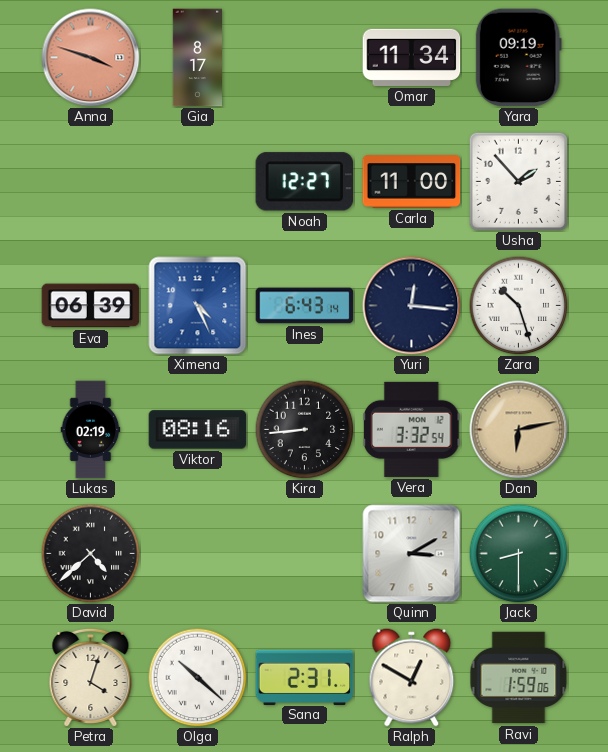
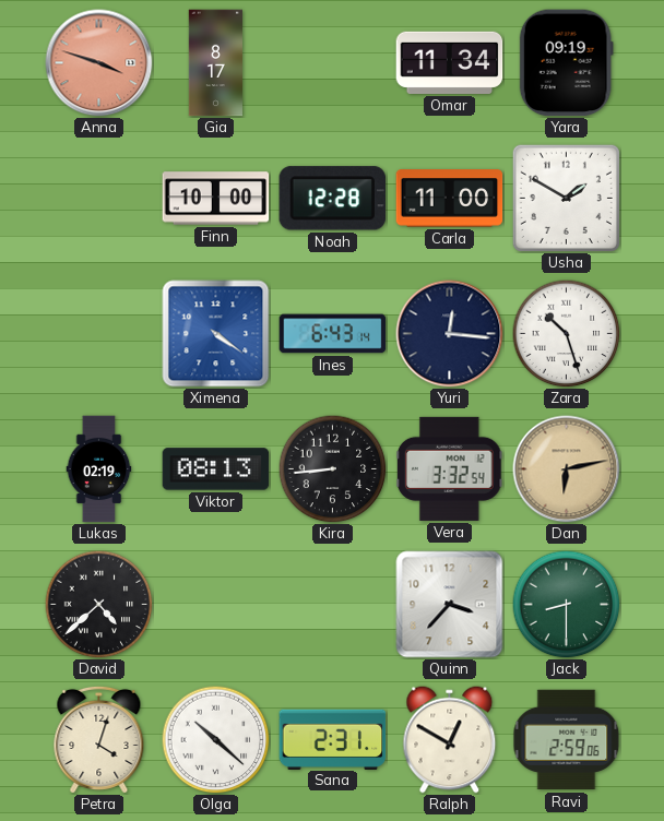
Finn: none -> 10:00
Noah: 12:27 -> 12:28
Usha: 1:53 -> 1:50
Eva: 06:39 -> none
Ximena: 4:26 -> 4:21
Viktor: 08:16 -> 08:13
Quinn: 3:10 -> 3:37
Ravi: 1:59 -> 2:59
